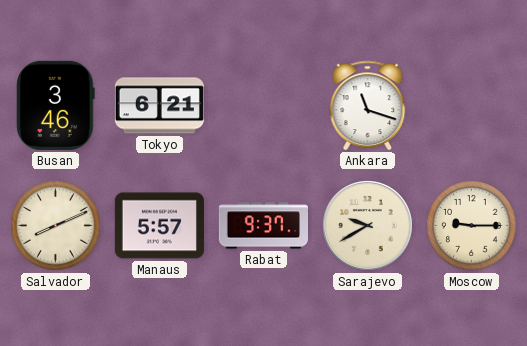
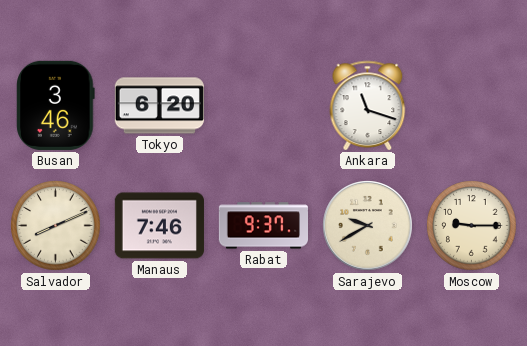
Tokyo: 6:21 -> 6:20
Manaus: 5:57 -> 7:46
